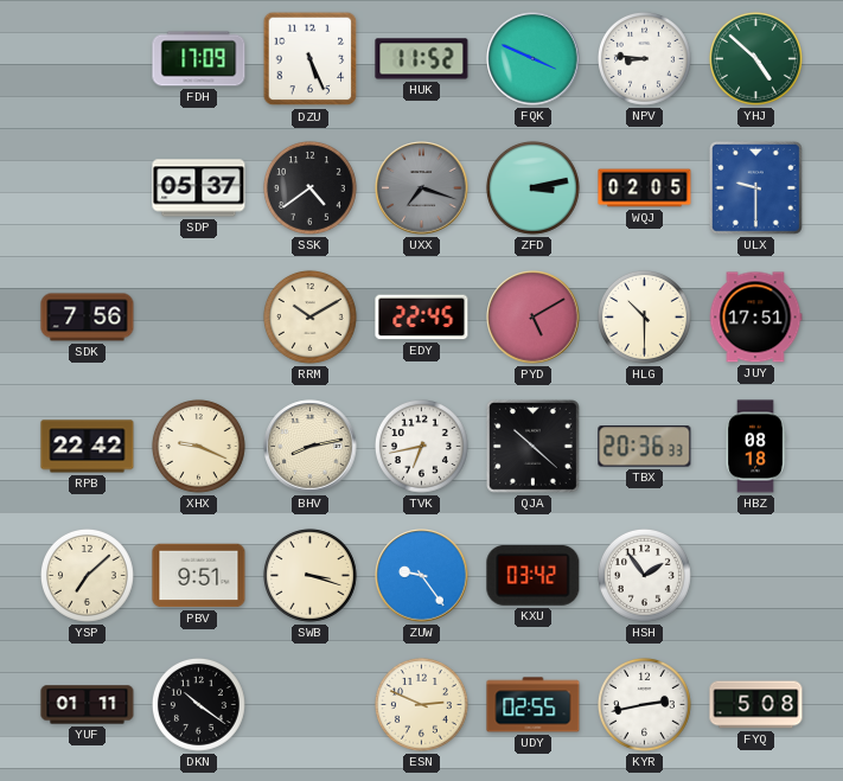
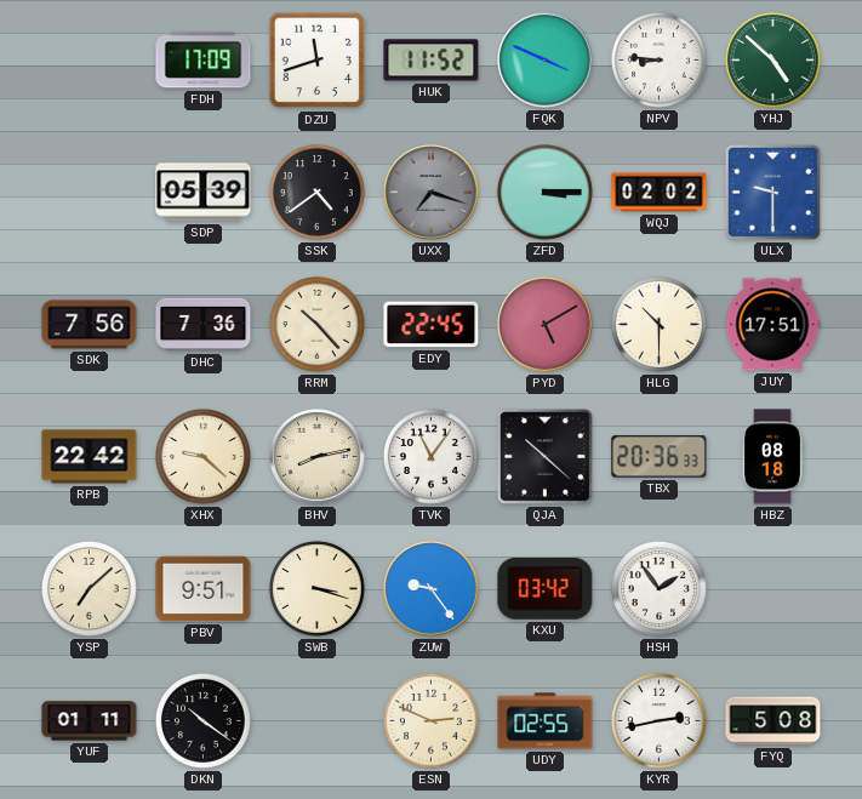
DZU: 5:26 -> 11:42
SDP: 05:37 -> 05:39
ZFD: 3:13 -> 3:15
WQJ: 02:05 -> 02:02
DHC: none -> 7:36
RRM: 10:10 -> 10:23
XHX: 9:19 -> 9:22
TVK: 6:43 -> 11:06
